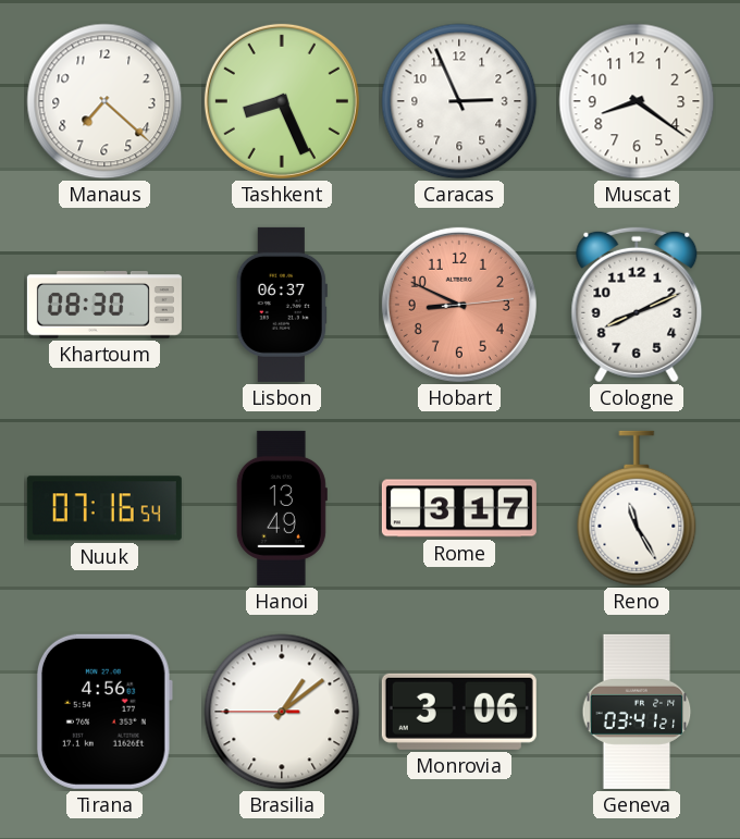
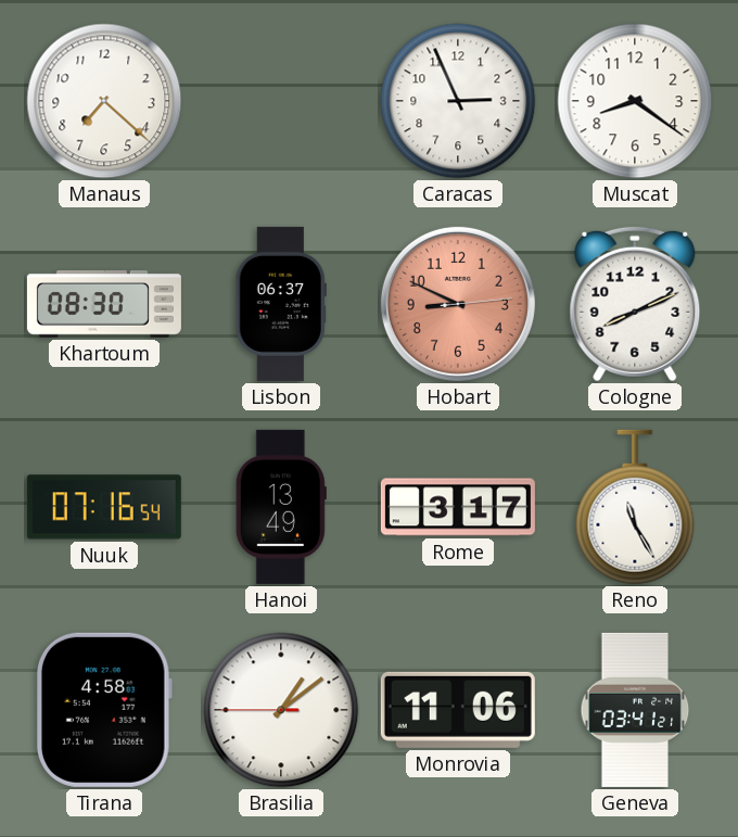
Tashkent: 8:26 -> none
Tirana: 4:56 -> 4:58
Monrovia: 3:06 -> 11:06
